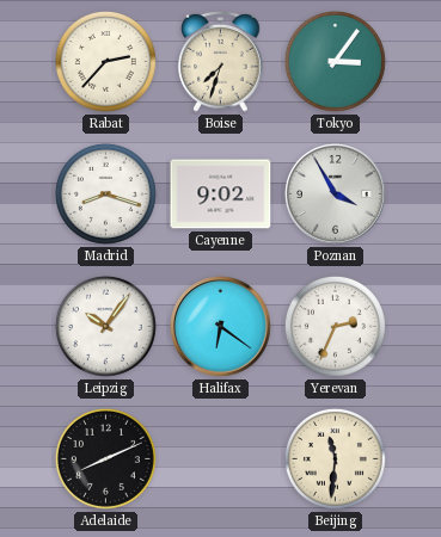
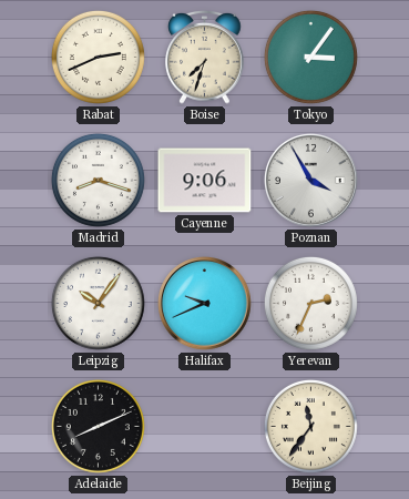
Rabat: 2:37 -> 2:41
Cayenne: 9:02 -> 9:06
Halifax: 6:21 -> 9:41
Beijing: 11:31 -> 11:36
